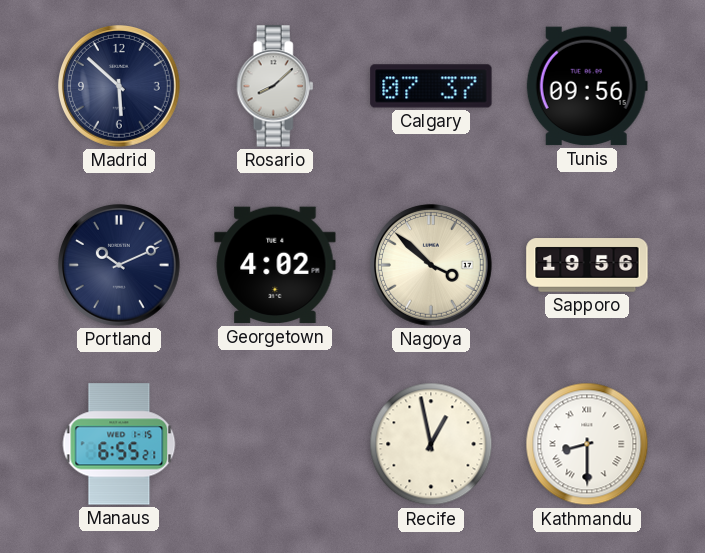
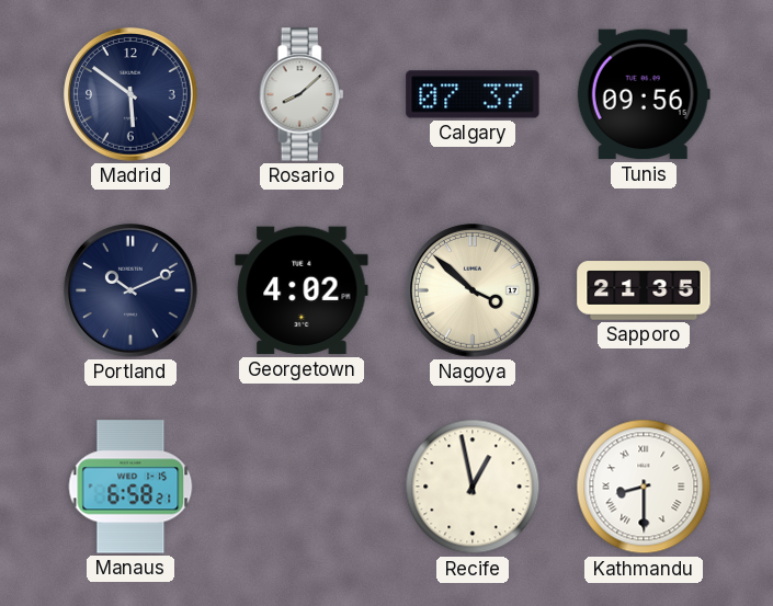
Madrid: 5:52 -> 5:51
Sapporo: 19:56 -> 21:35
Manaus: 6:55 -> 6:58
